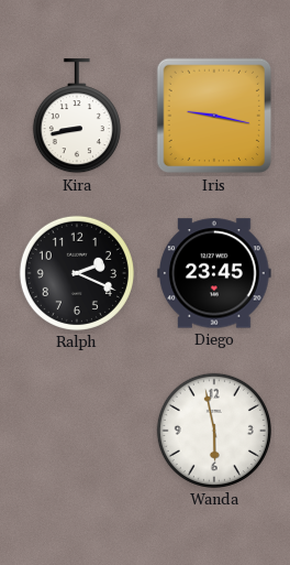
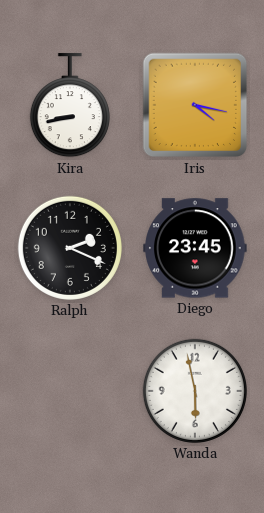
Iris: 9:17 -> 4:17
